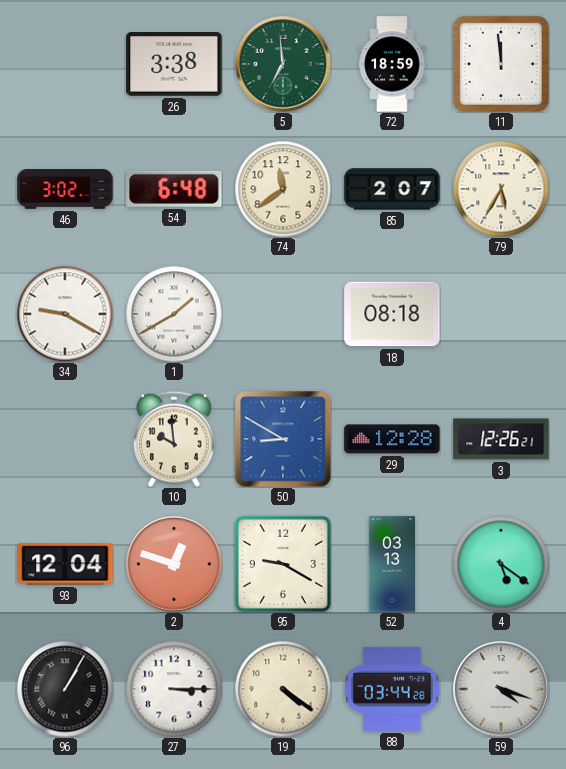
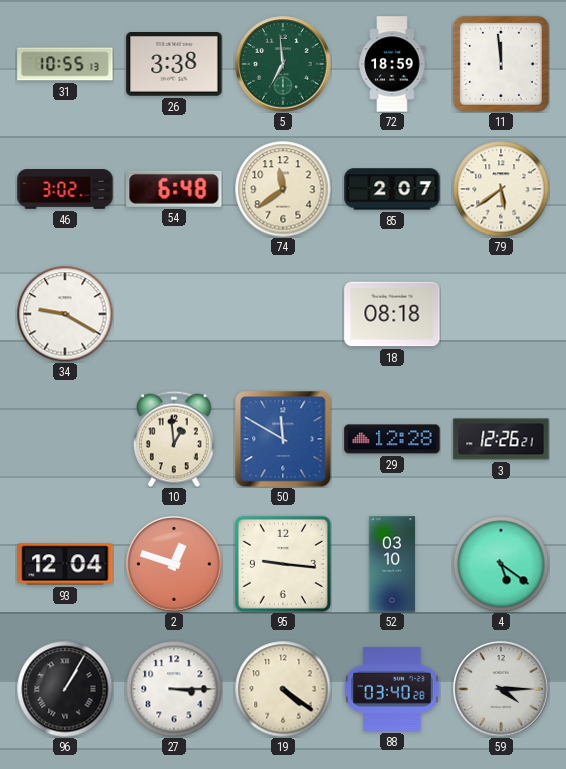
31: none -> 10:55
79: 5:35 -> 5:39
1: 1:40 -> none
10: 9:59 -> 12:59
50: 8:50 -> 11:50
95: 9:20 -> 9:16
52: 03:13 -> 03:10
88: 03:44 -> 03:40
59: 4:18 -> 4:15
